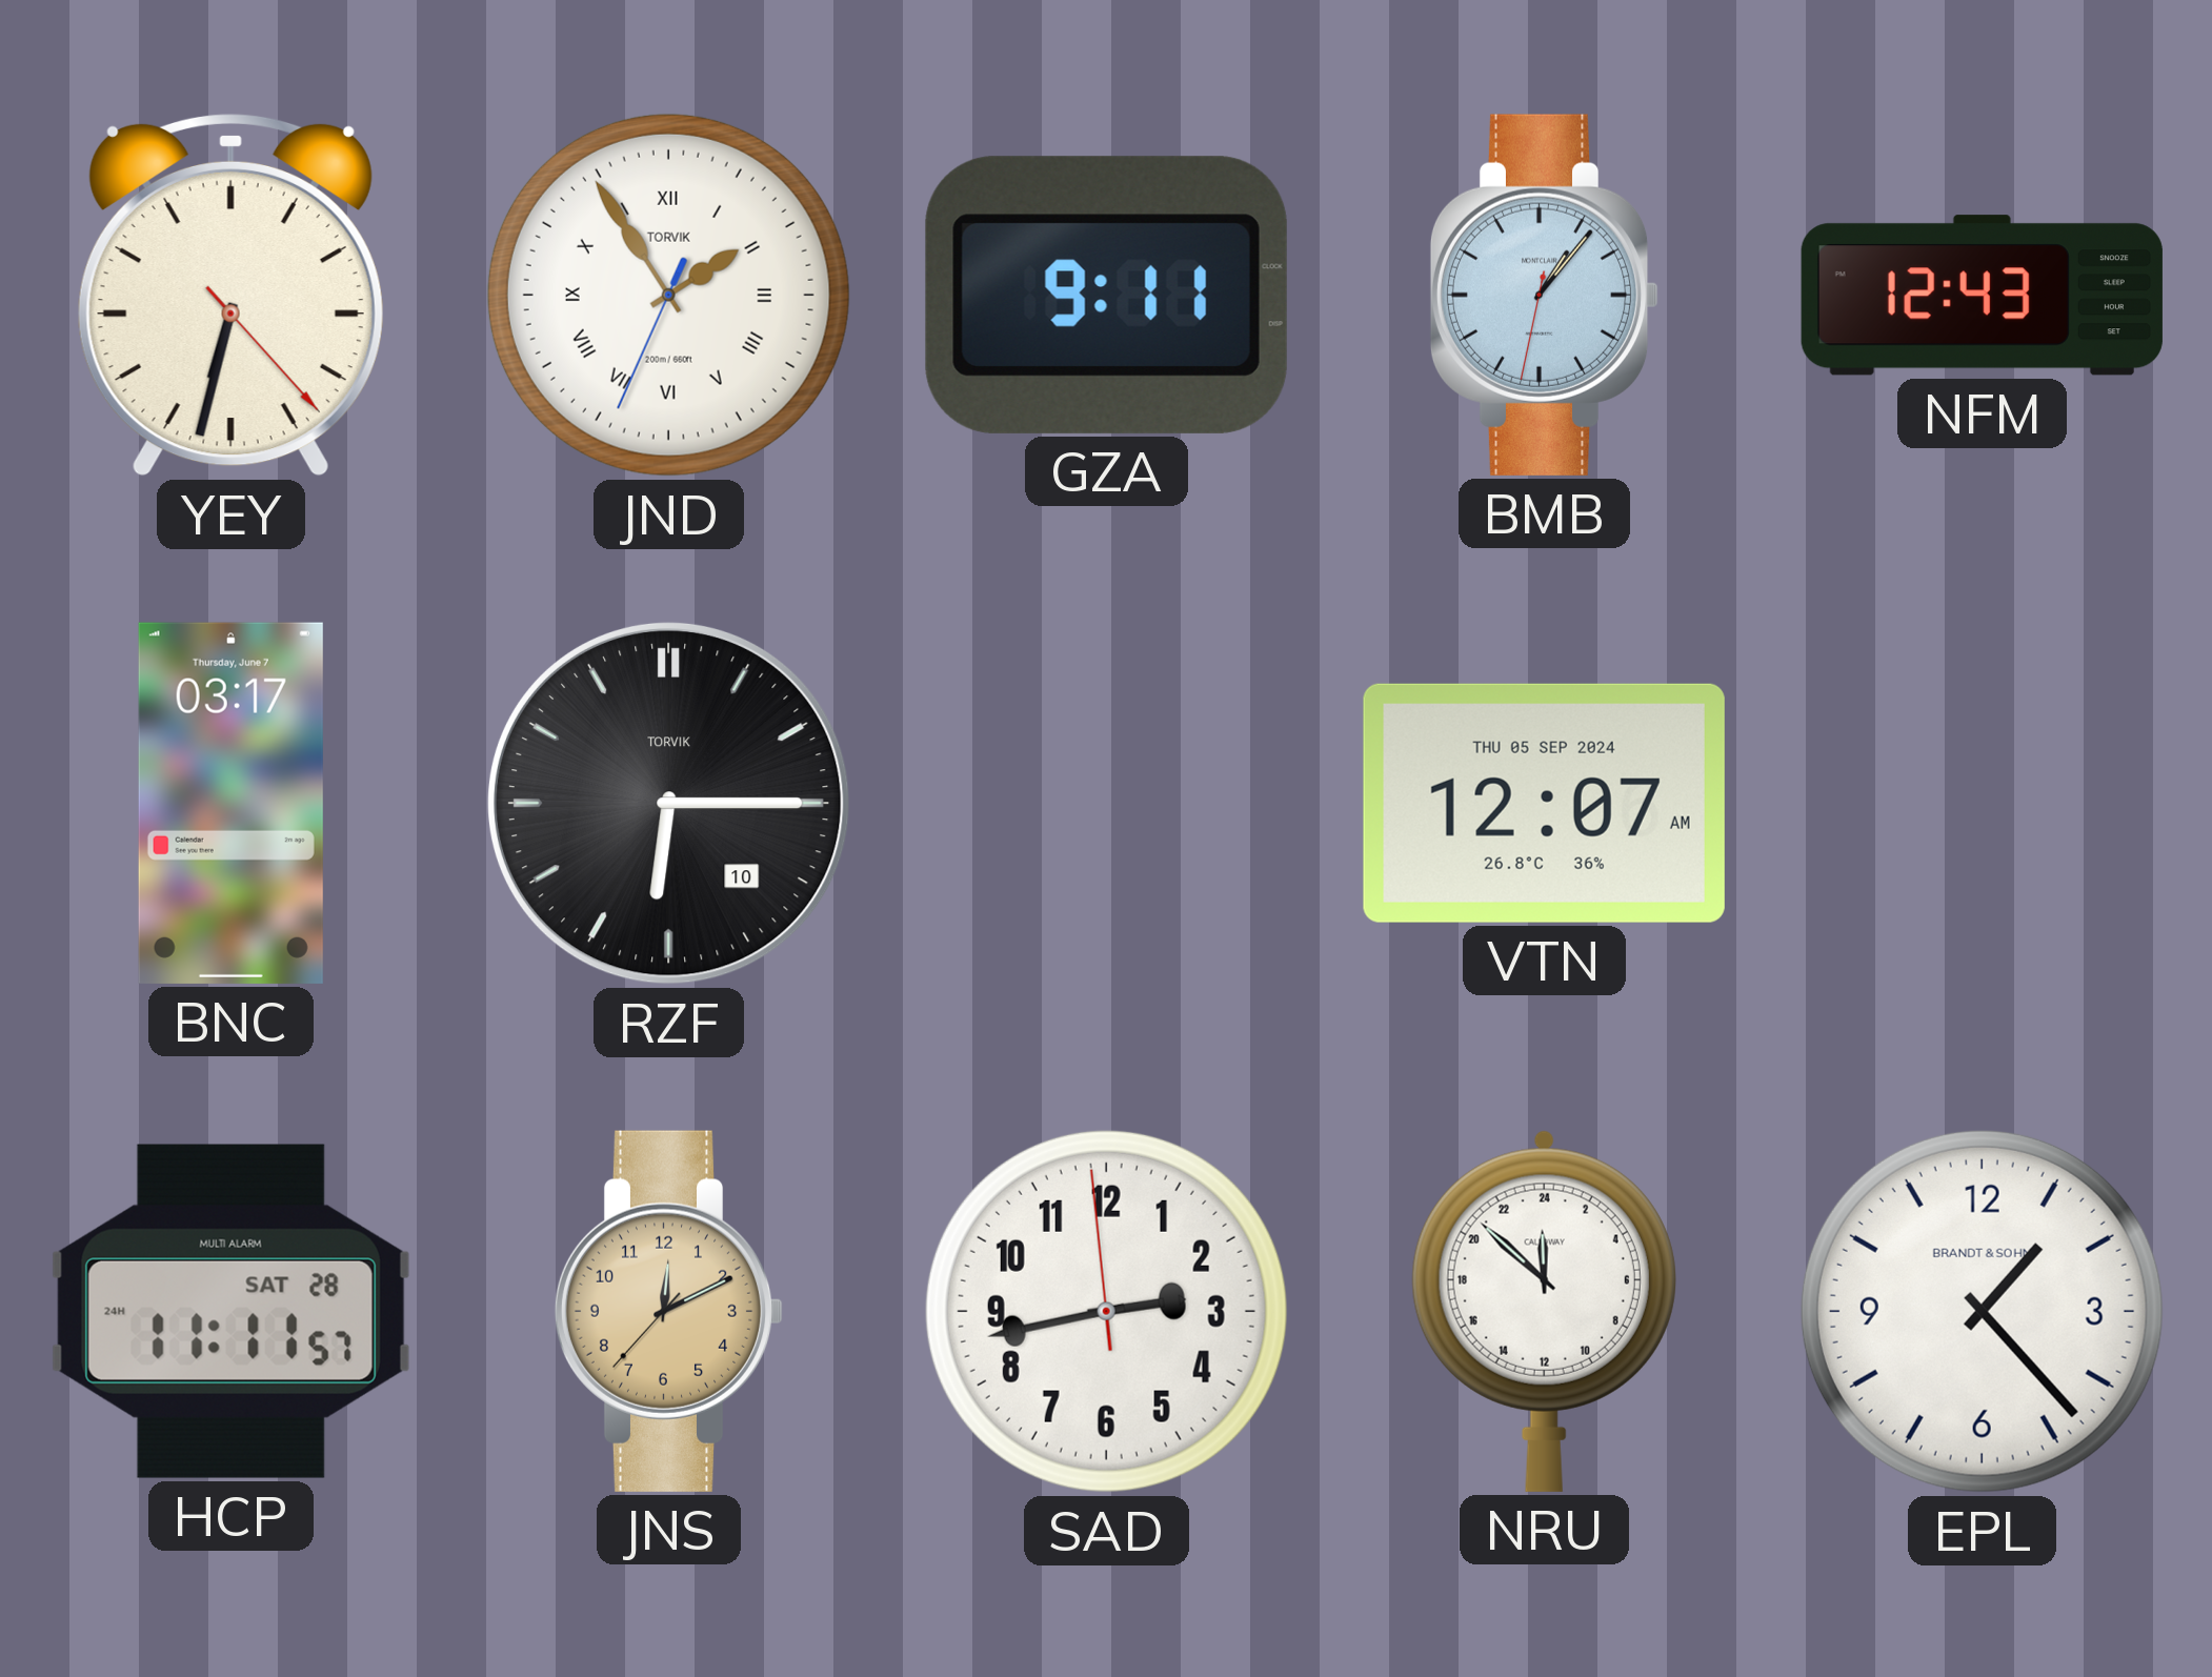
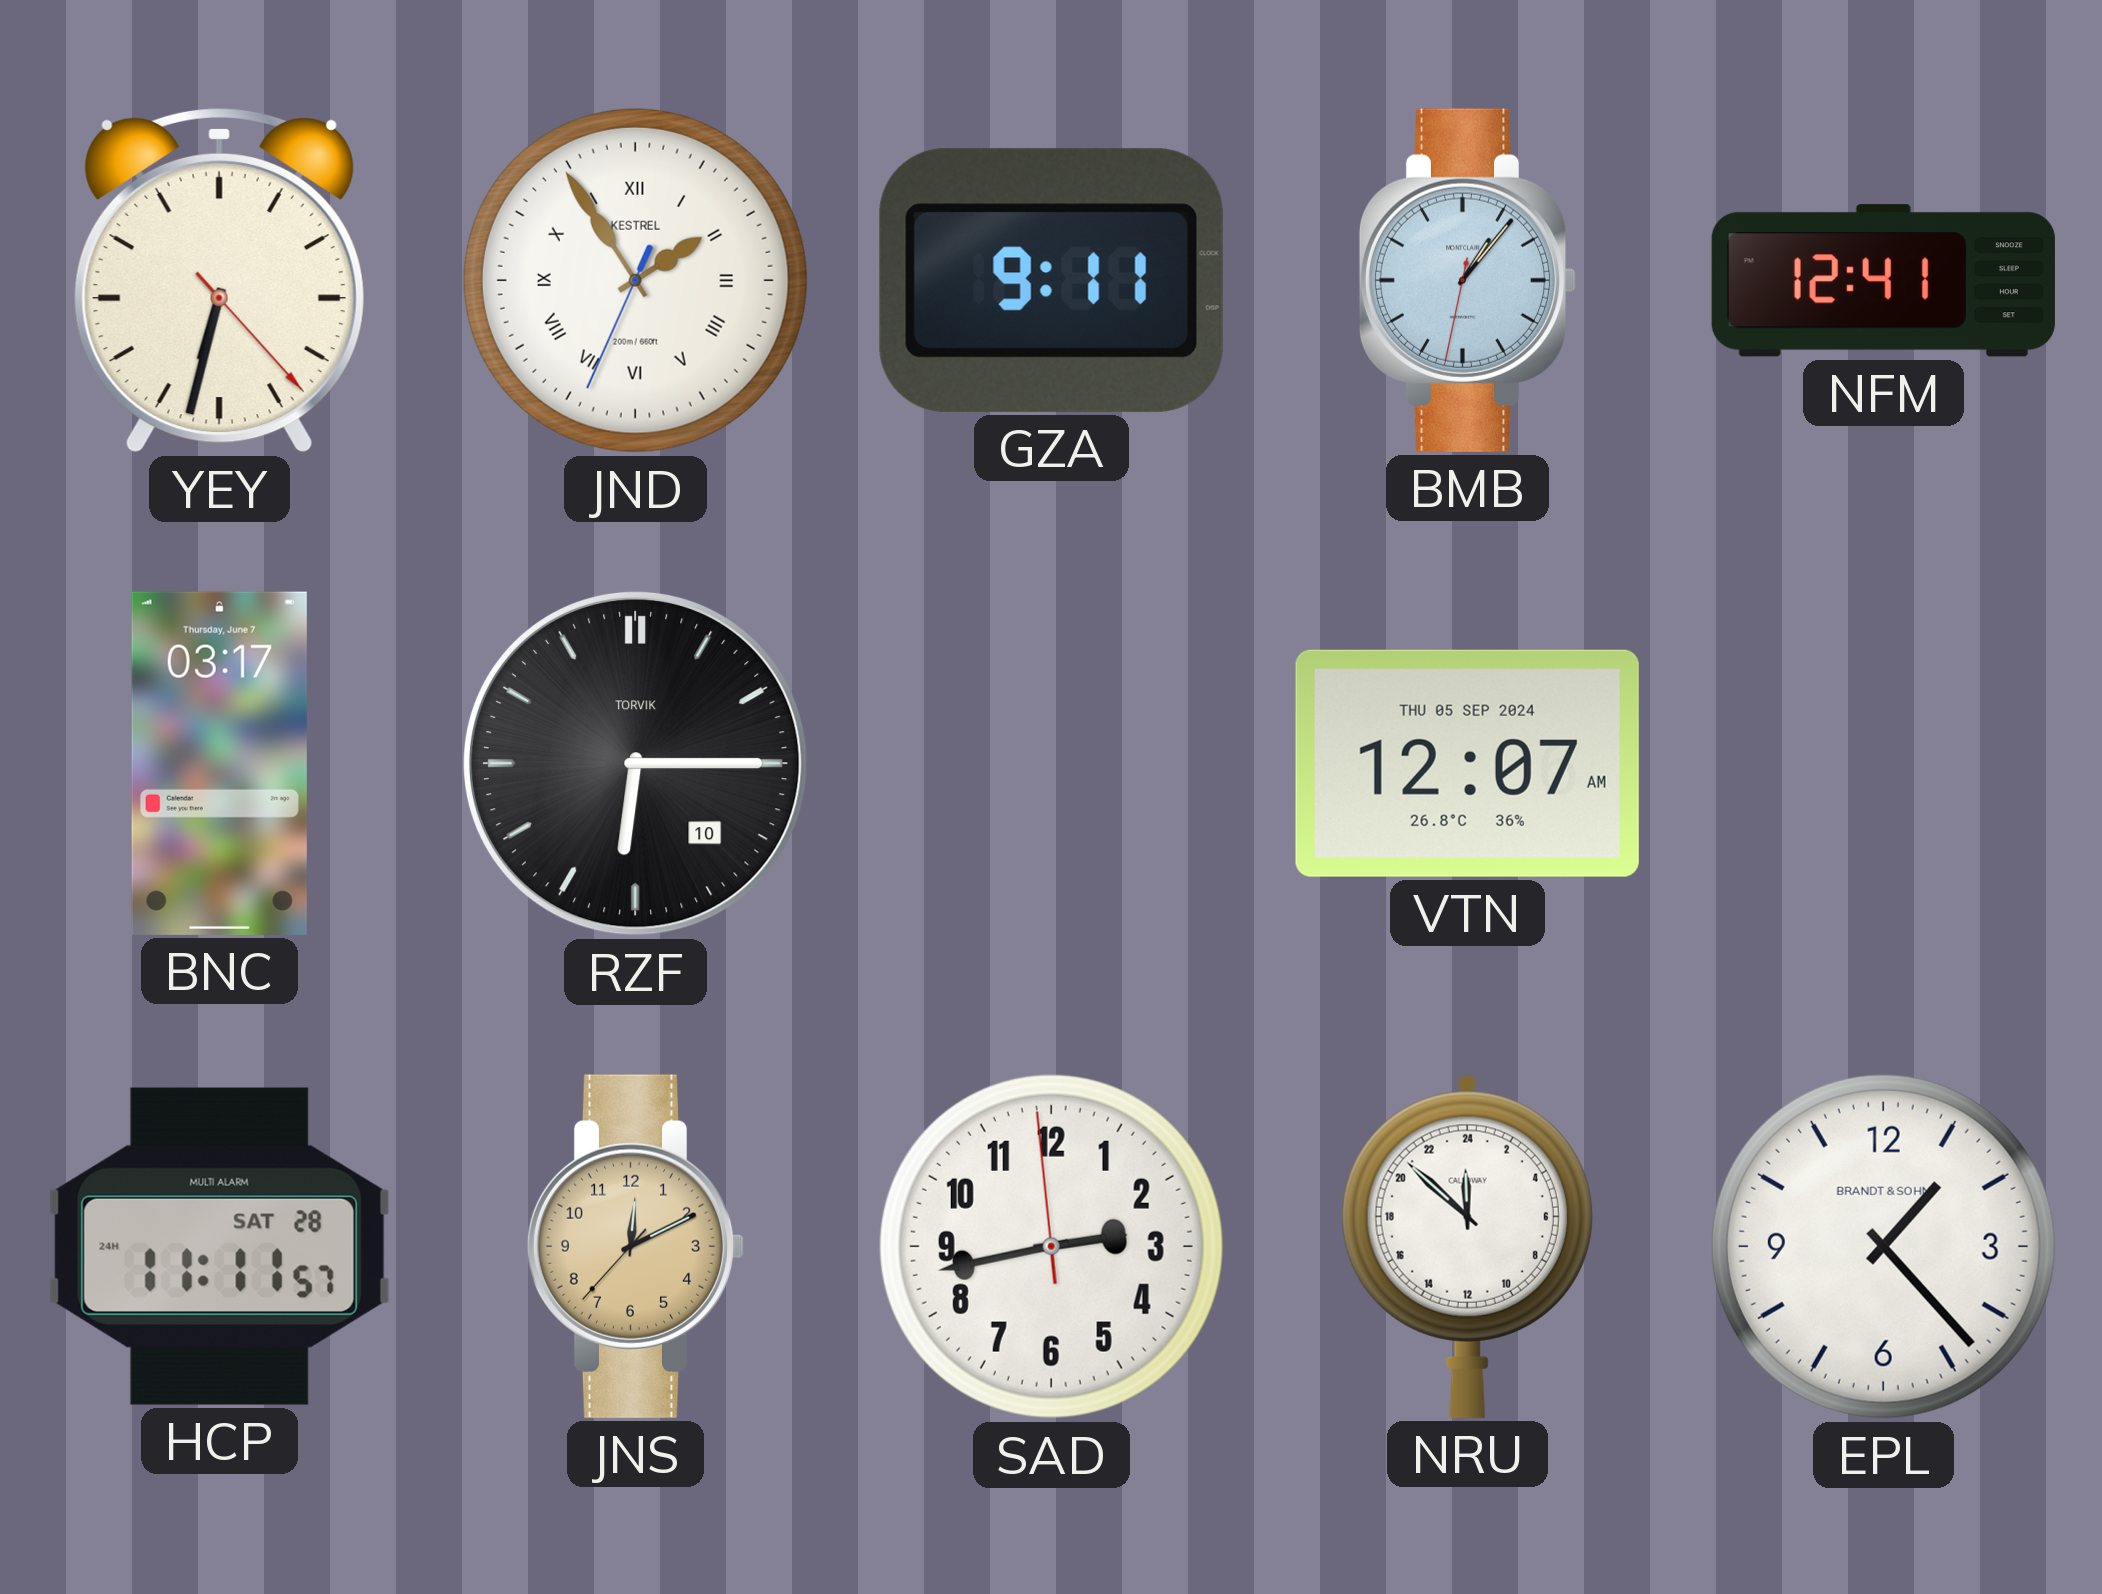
JND brand: TORVIK -> KESTREL
NFM: 12:43 -> 12:41
